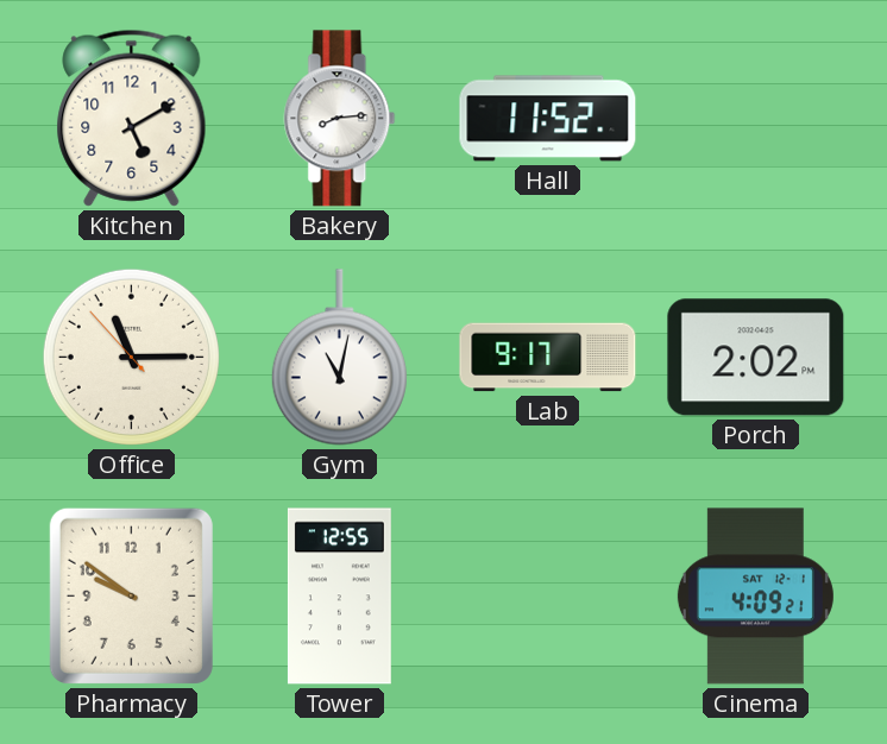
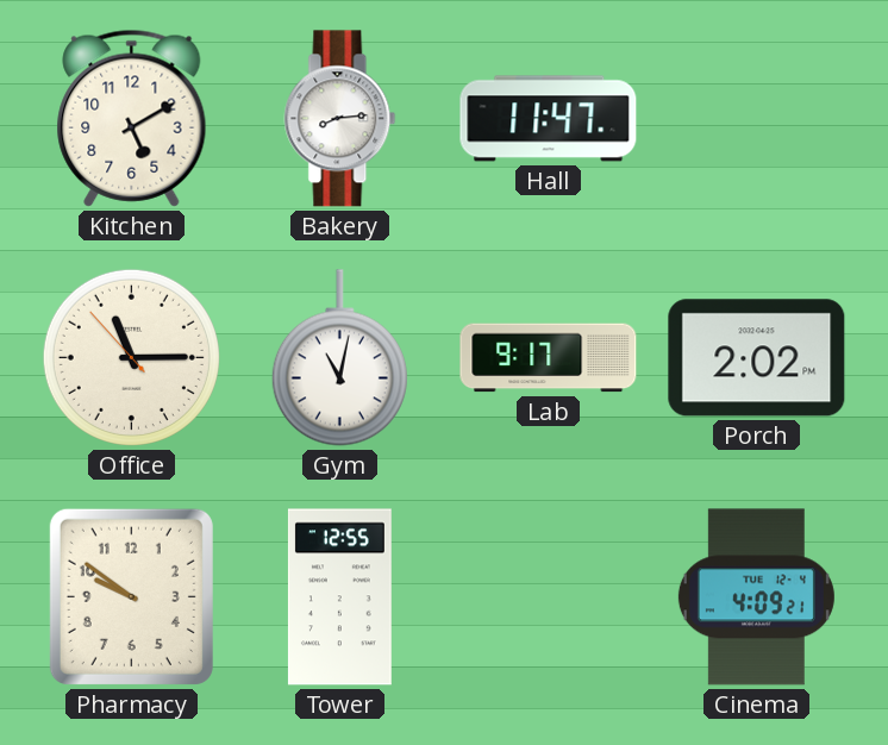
Hall: 11:52 -> 11:47
Cinema date: SAT 12-1 -> TUE 12-4
